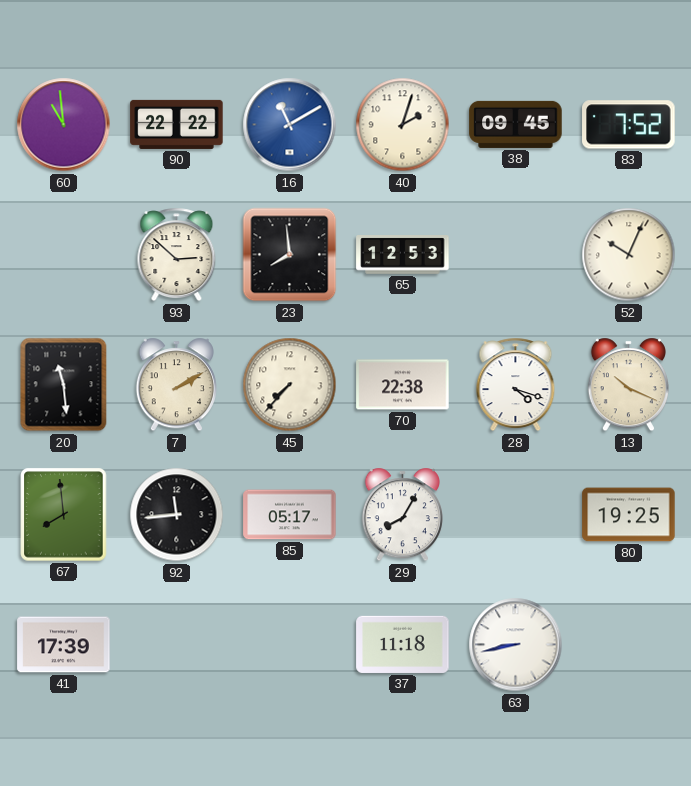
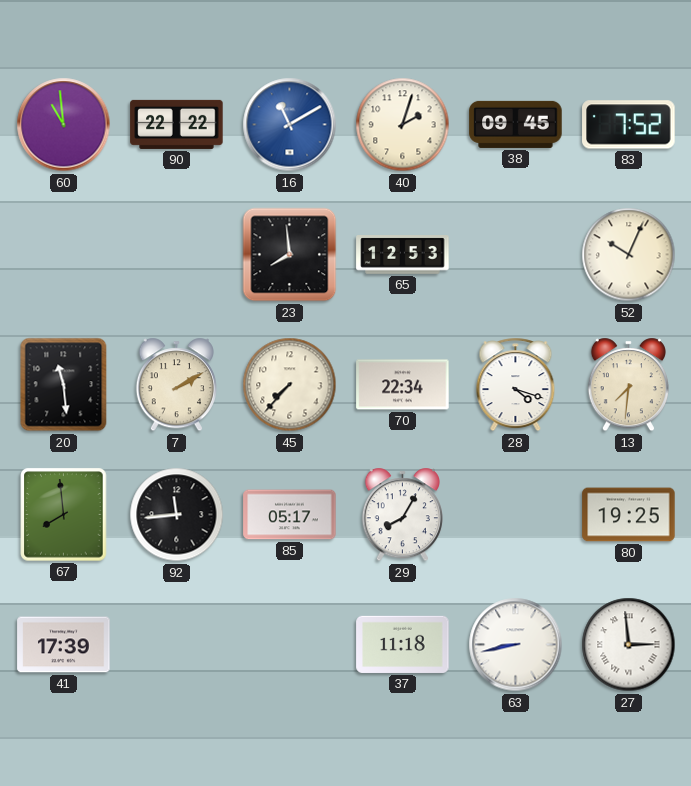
93: 2:52 -> none
70: 22:38 -> 22:34
13: 10:19 -> 7:31
27: none -> 2:59
